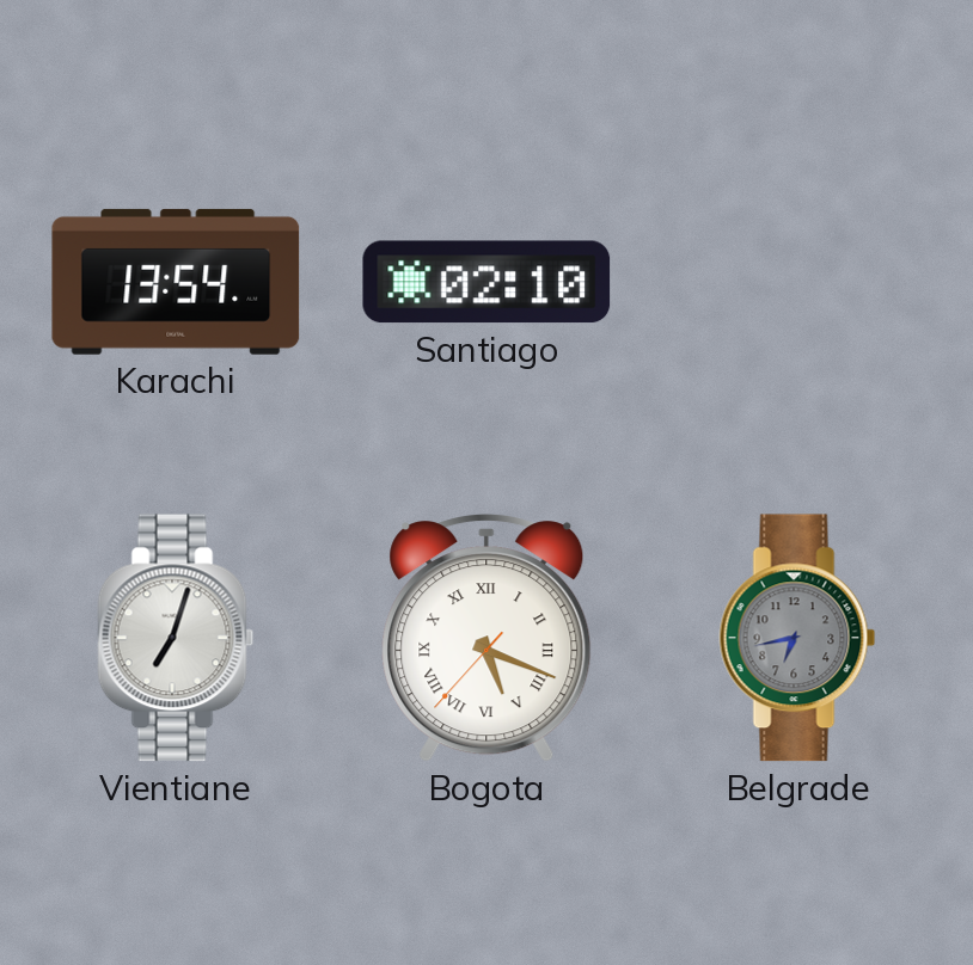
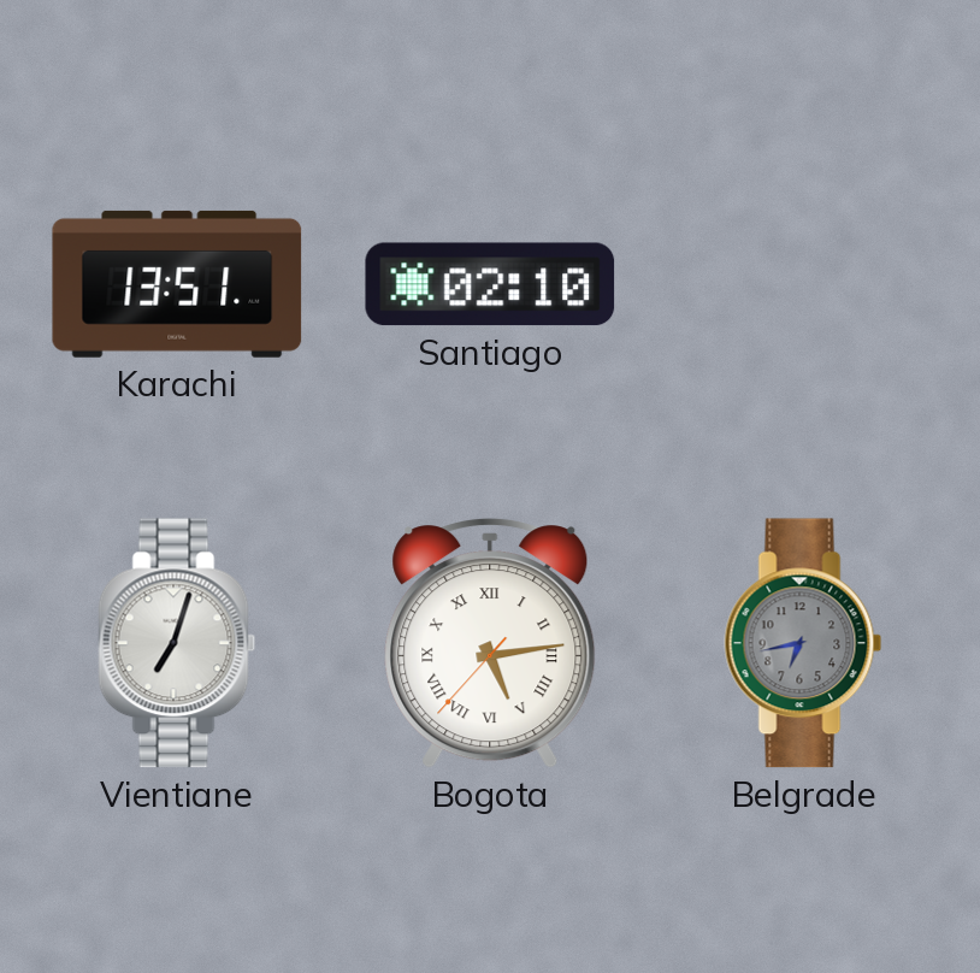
Karachi: 13:54 -> 13:51
Bogota: 5:18 -> 5:13
